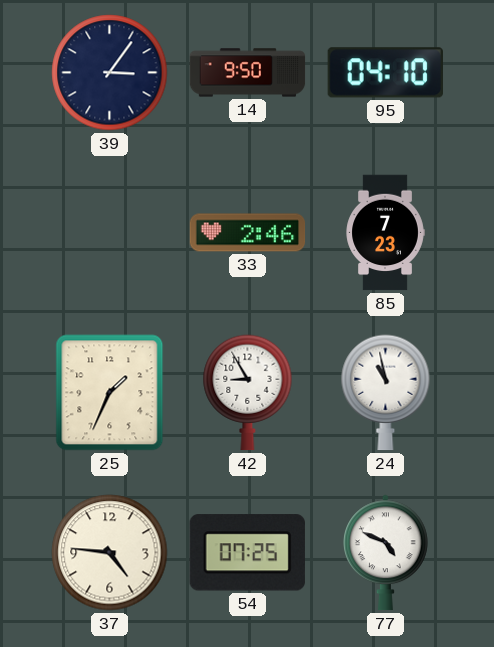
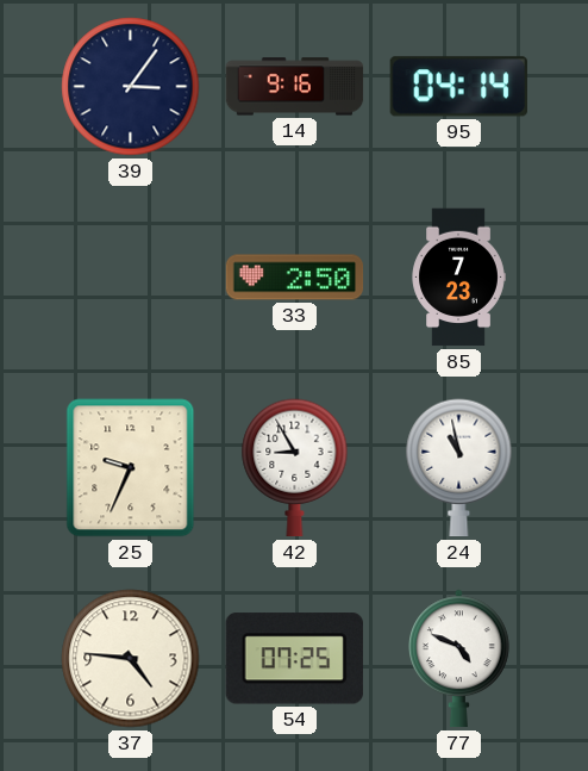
14: 9:50 -> 9:16
95: 04:10 -> 04:14
33: 2:46 -> 2:50
25: 1:34 -> 9:34
